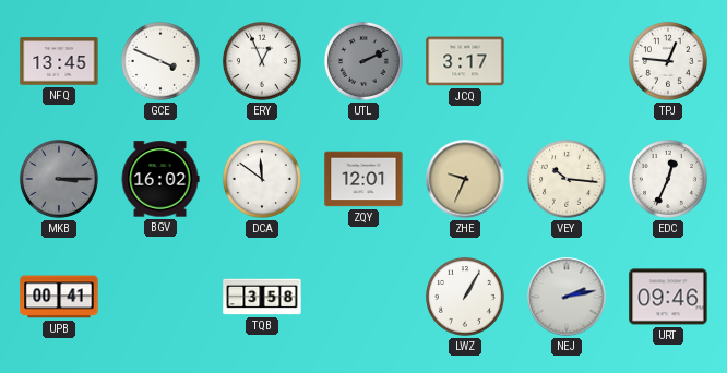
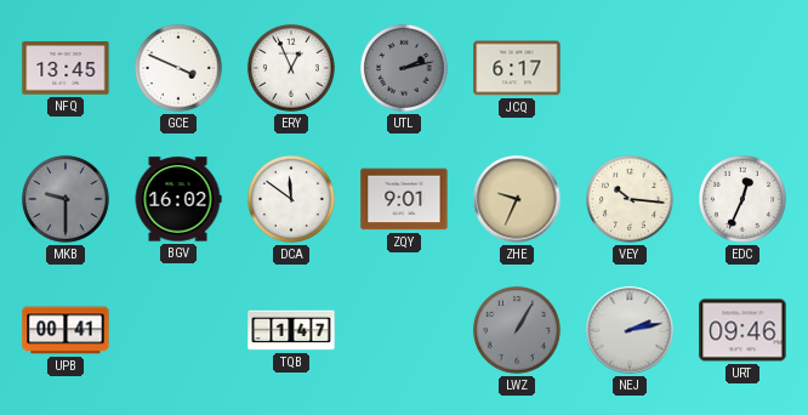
UTL: 2:11 -> 2:13
JCQ: 3:17 -> 6:17
TPJ: 12:46 -> none
MKB: 3:15 -> 9:30
ZQY: 12:01 -> 9:01
TQB: 3:58 -> 1:47
LWZ dial: white -> grey
